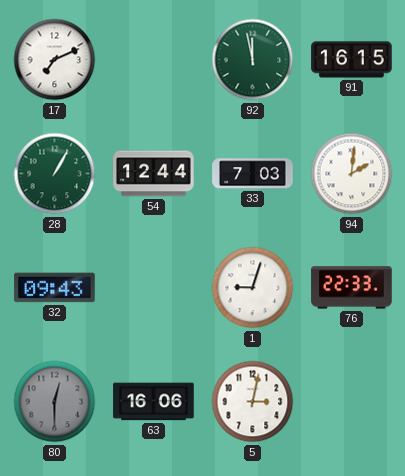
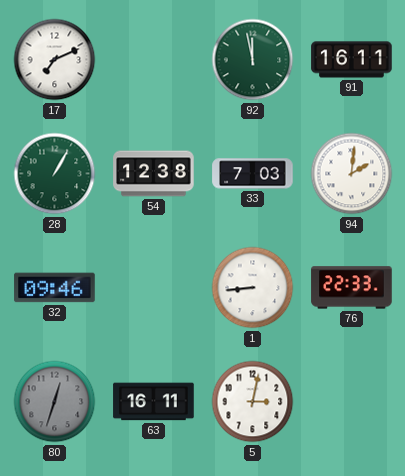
91: 16:15 -> 16:11
54: 12:44 -> 12:38
32: 09:43 -> 09:46
1: 9:03 -> 8:44
80: 12:30 -> 12:33
63: 16:06 -> 16:11
